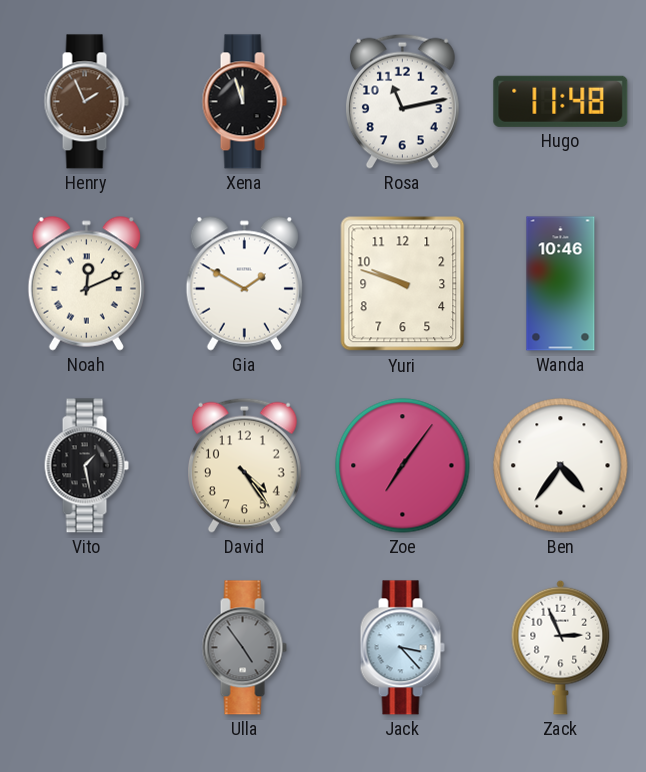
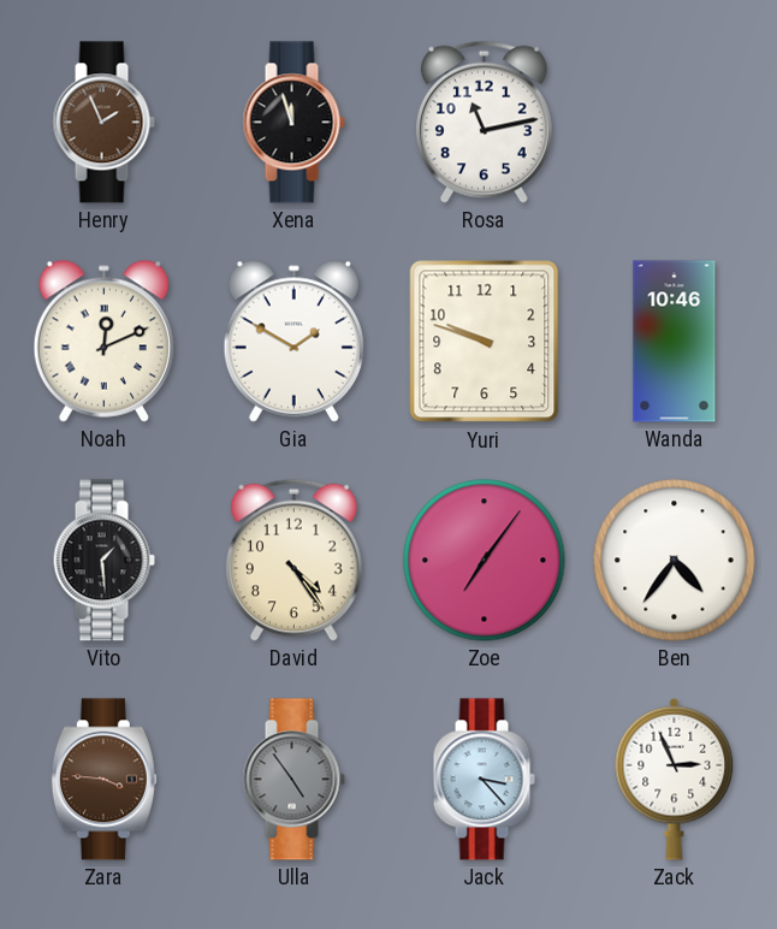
Hugo: 11:48 -> none
Vito: 1:28 -> 1:29
Zara: none -> 3:46
